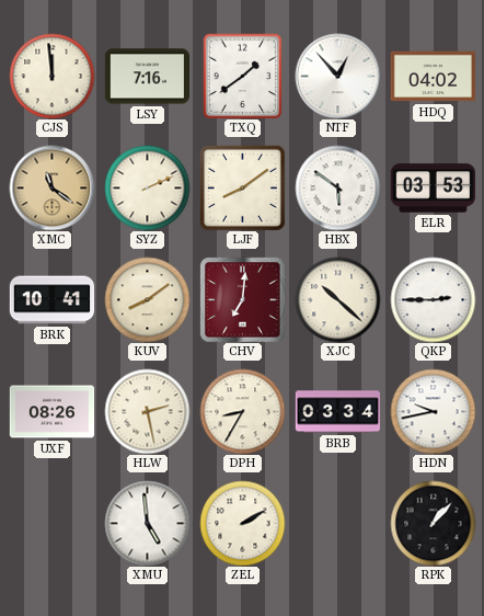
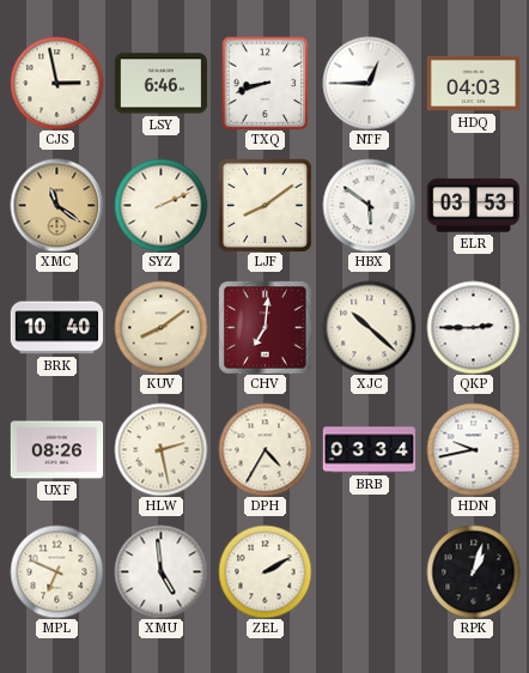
CJS: 11:59 -> 2:58
LSY: 7:16 -> 6:46
TXQ: 1:39 -> 8:42
NTF: 12:53 -> 12:45
HDQ: 04:02 -> 04:03
BRK: 10:41 -> 10:40
DPH: 8:35 -> 4:35
MPL: none -> 6:49
RPK: 1:07 -> 1:03
